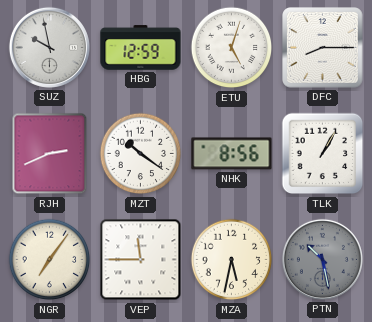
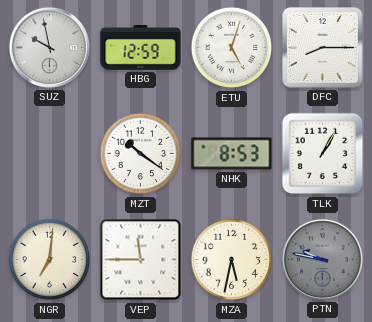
RJH: 2:41 -> none
NHK: 8:56 -> 8:53
NGR: 7:06 -> 7:01
PTN: 10:28 -> 9:47
